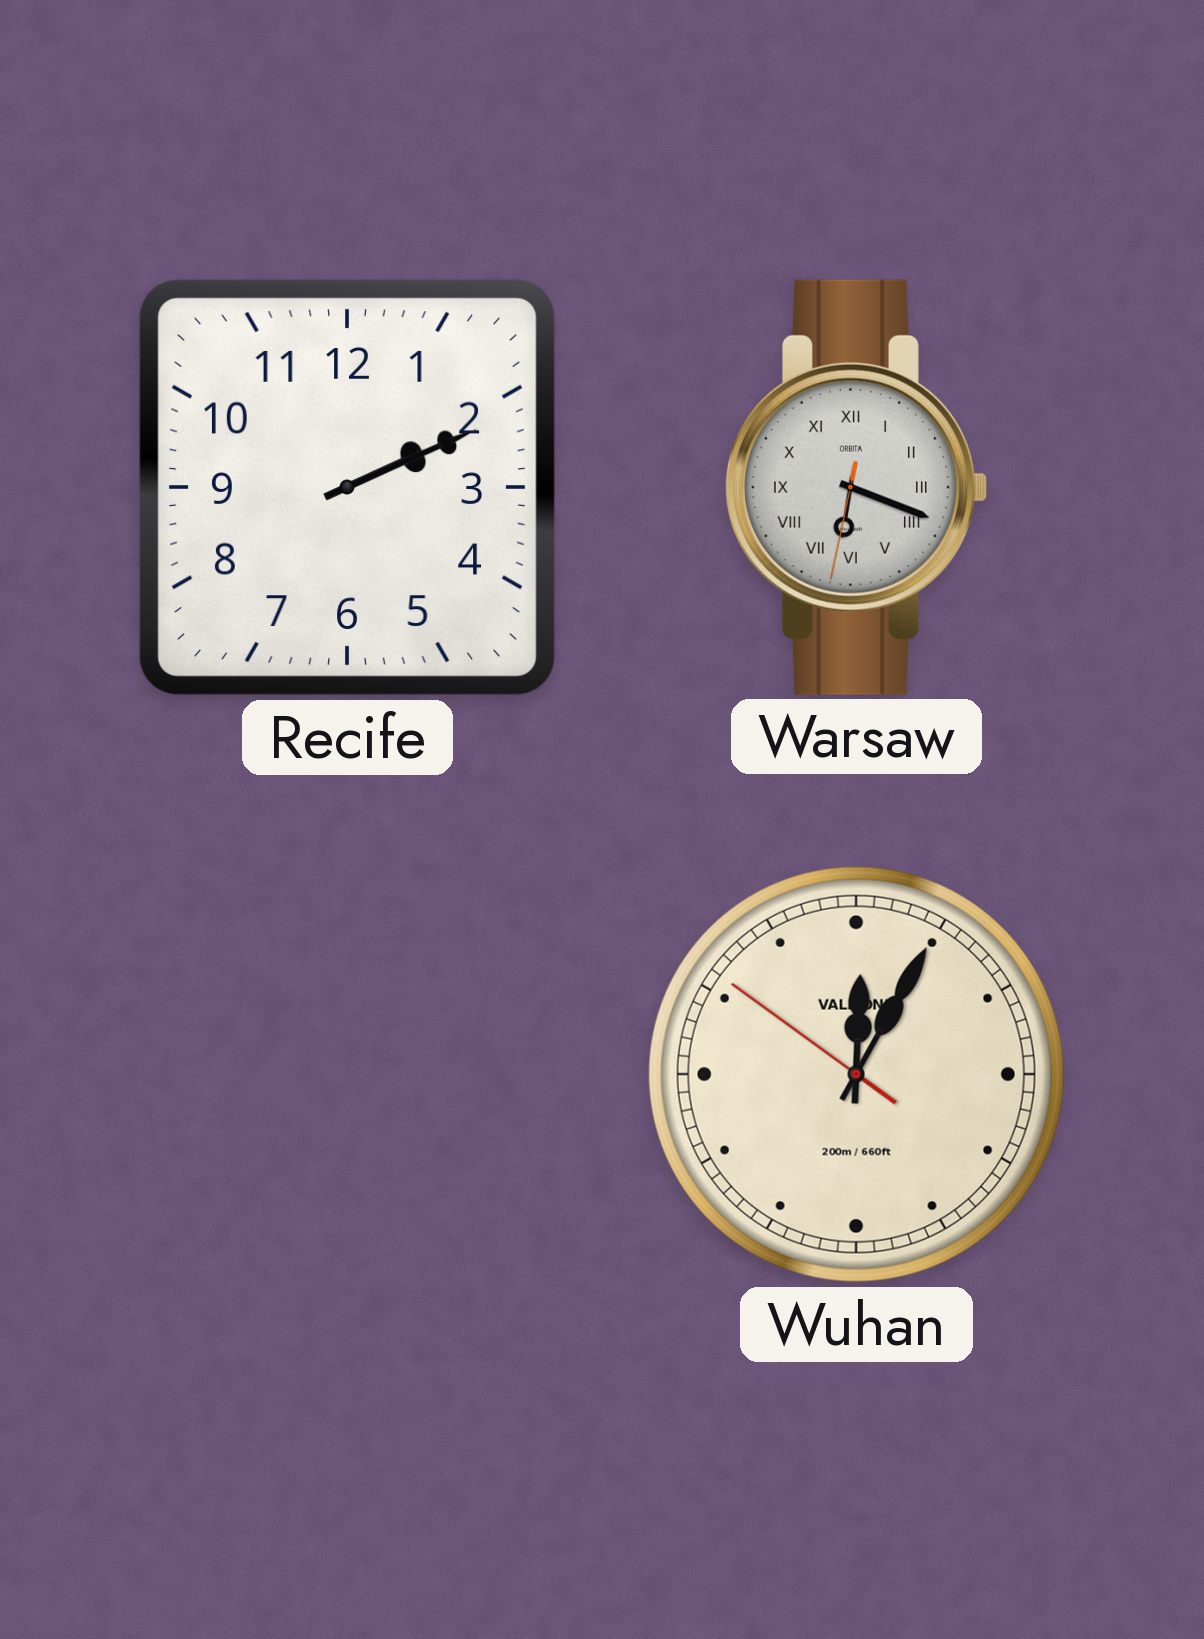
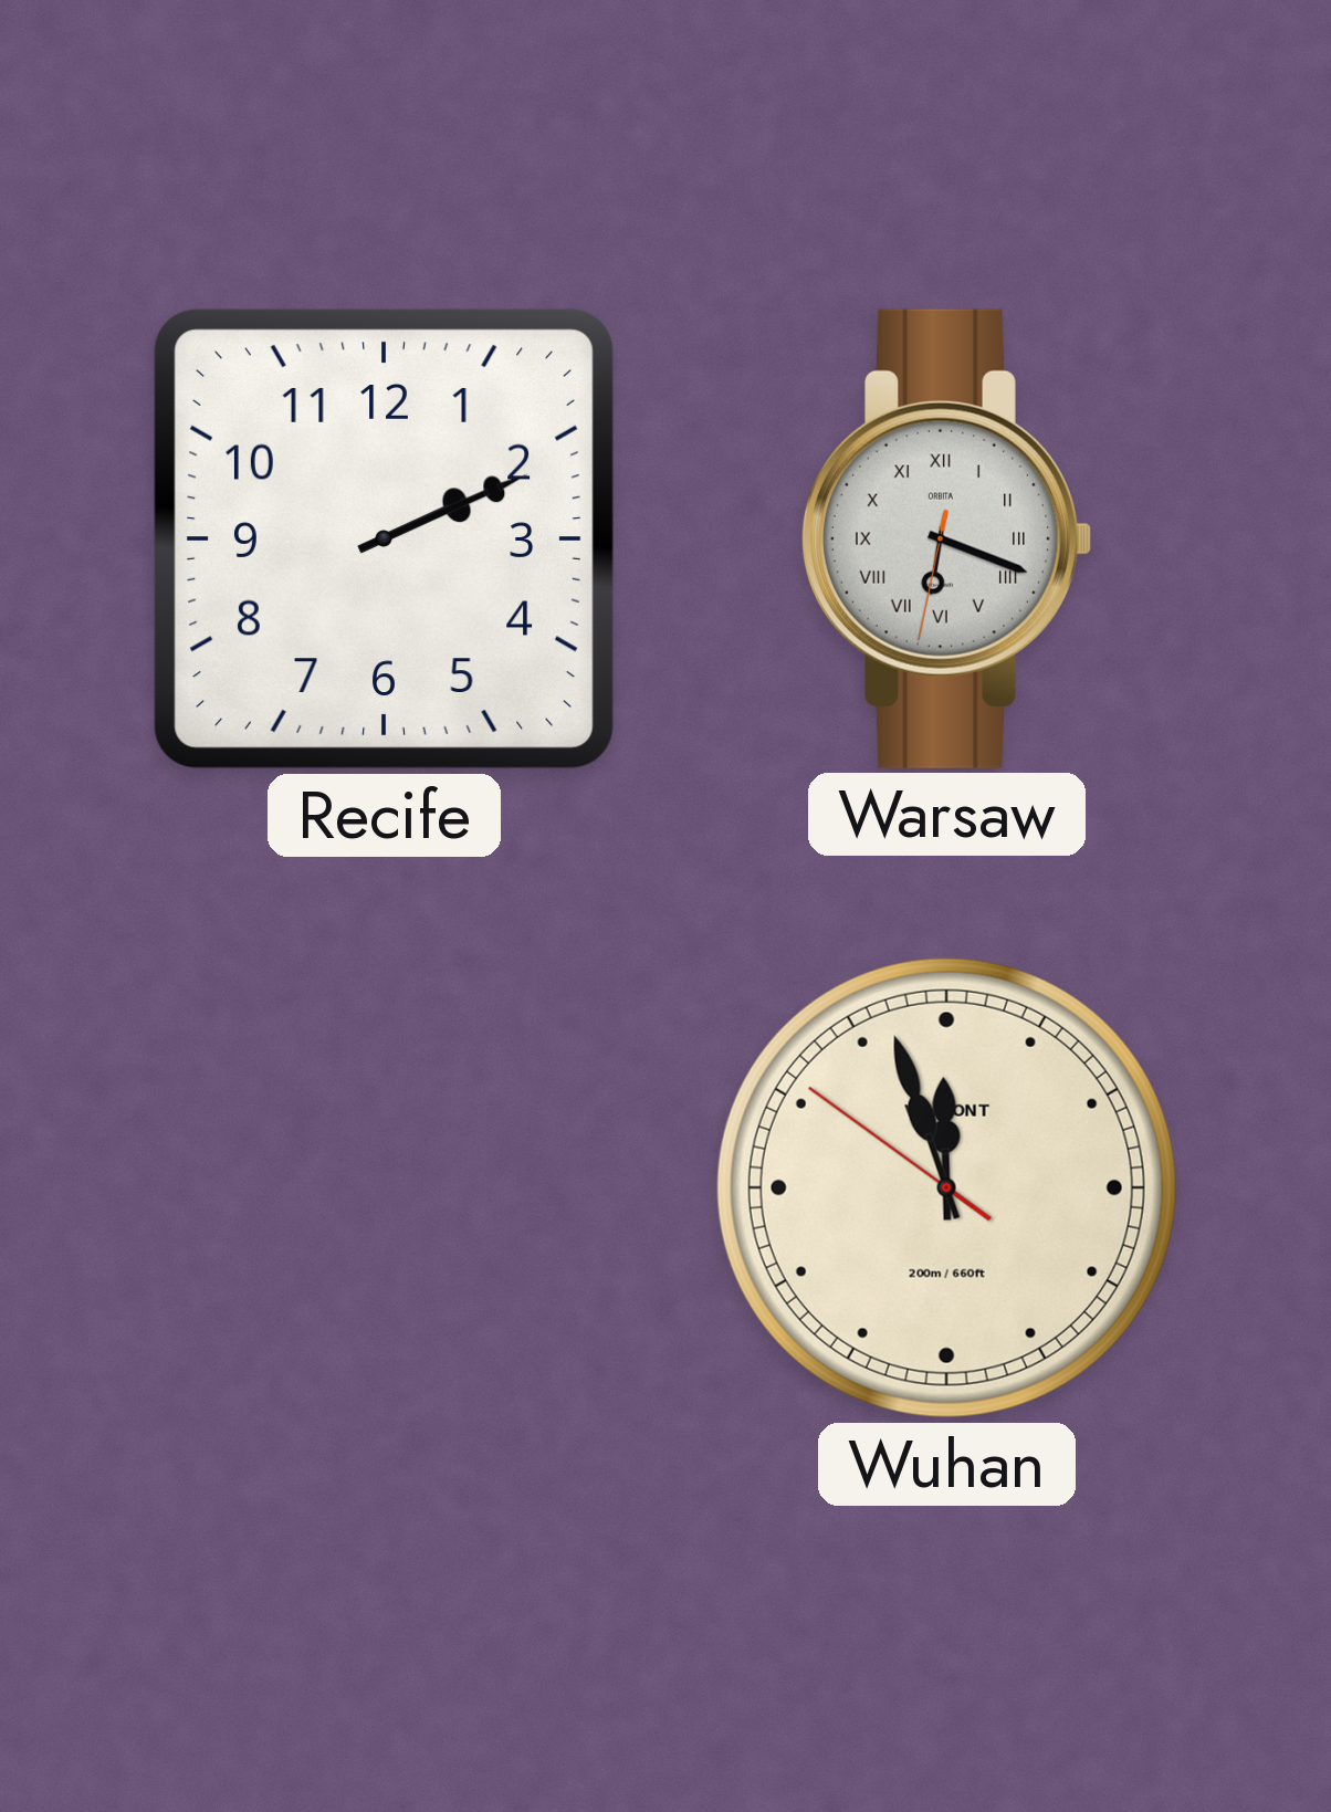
Wuhan: 12:04 -> 11:56
